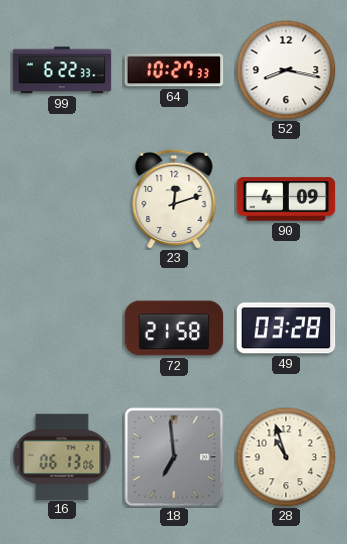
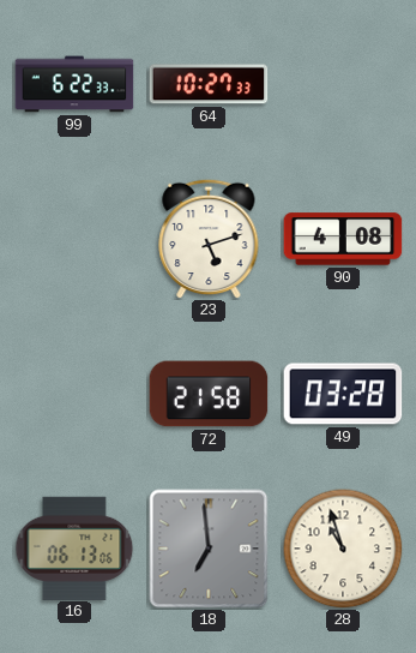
52: 8:17 -> none
23: 12:12 -> 5:12
90: 4:09 -> 4:08
